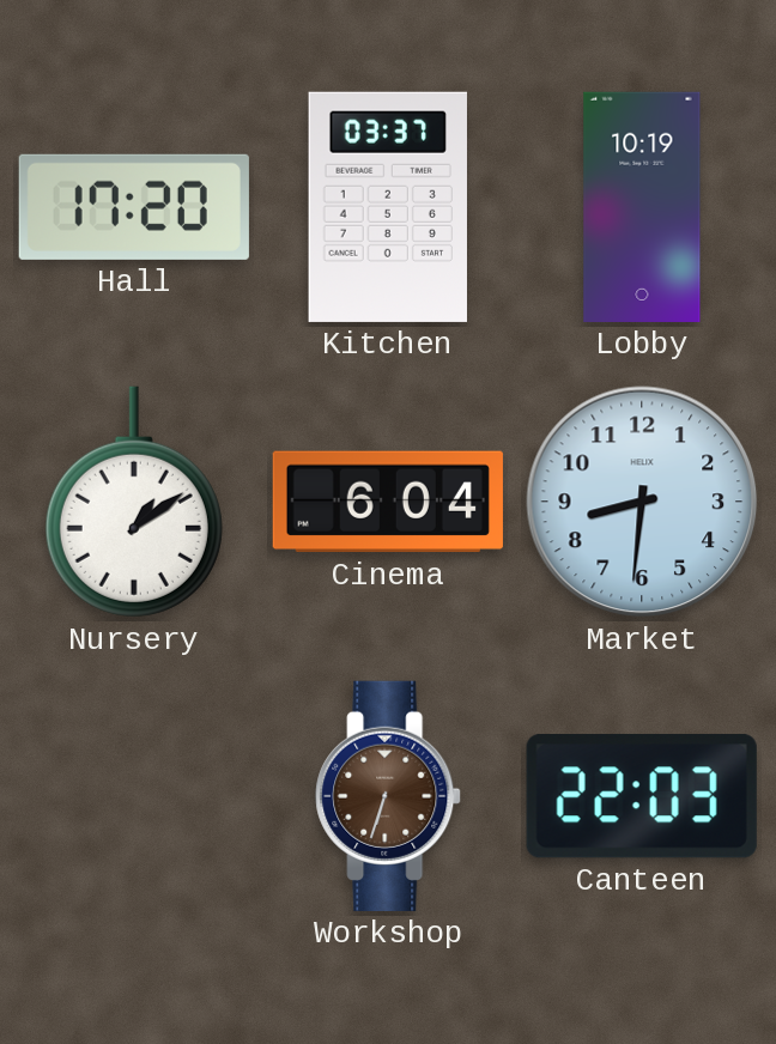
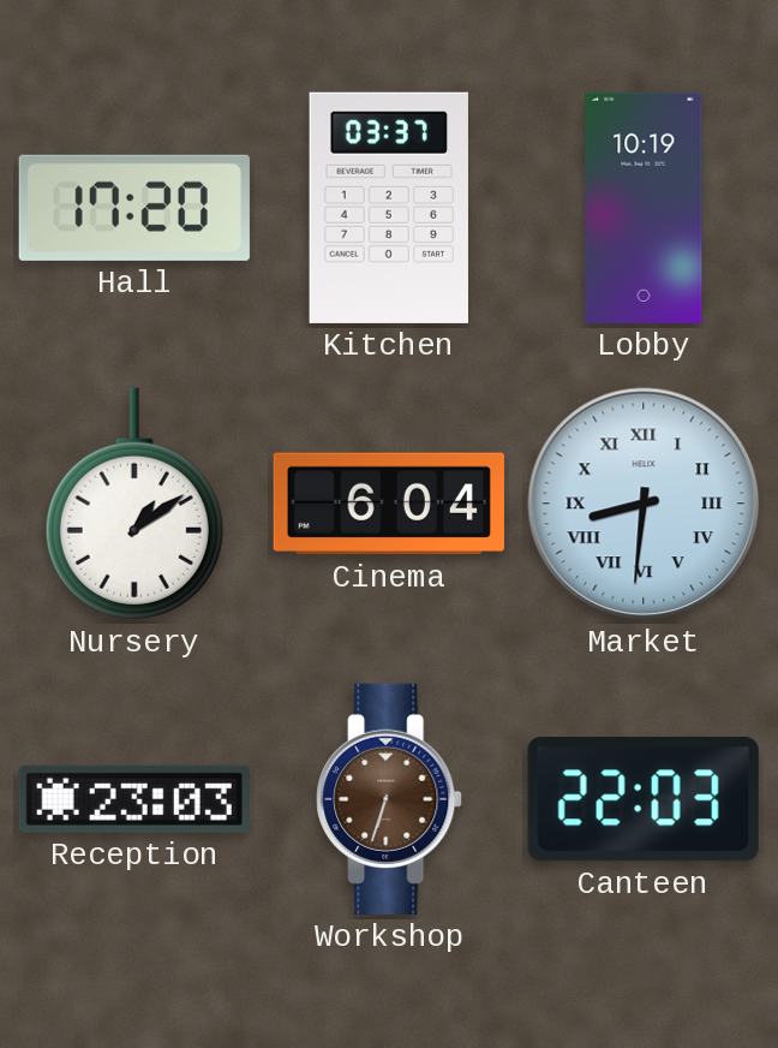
Market numerals: Arabic -> Roman
Reception: none -> 23:03
